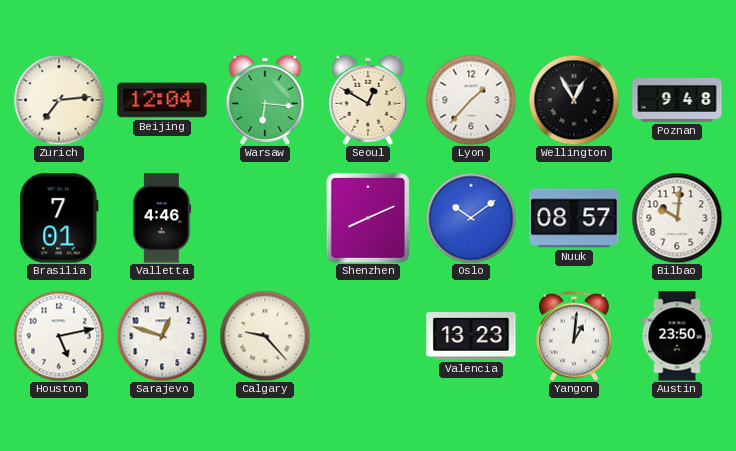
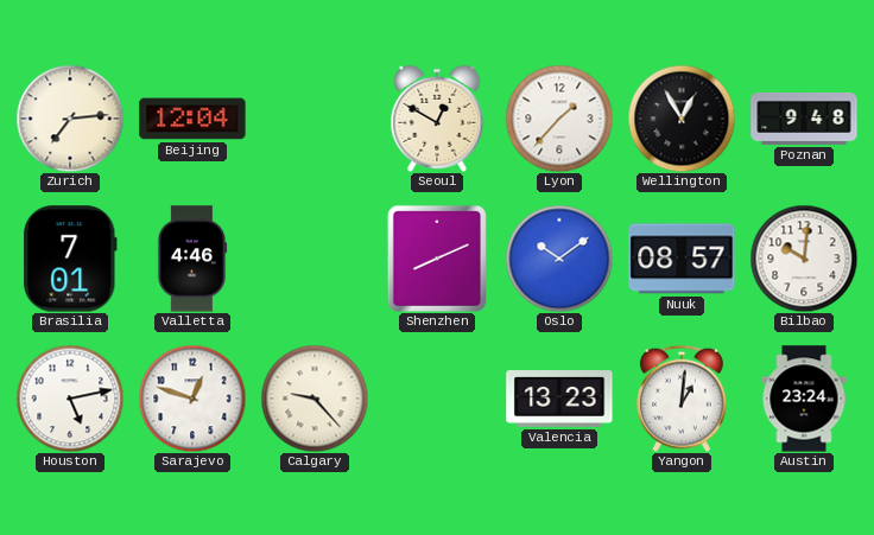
Warsaw: 6:16 -> none
Austin: 23:50 -> 23:24
